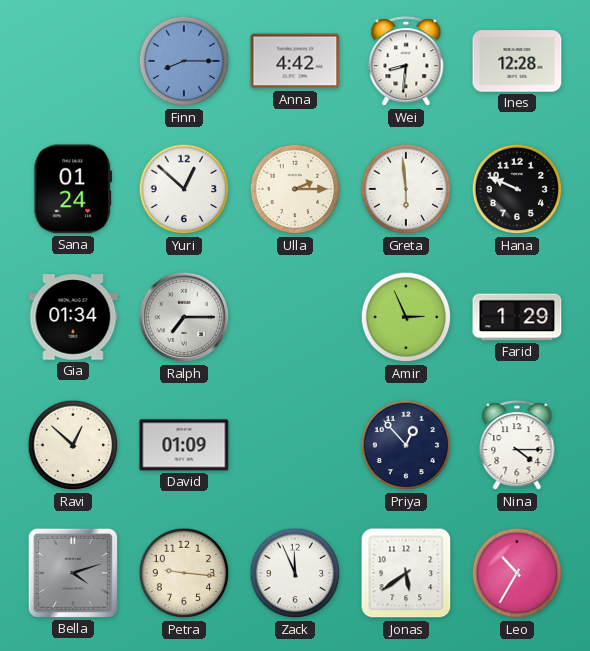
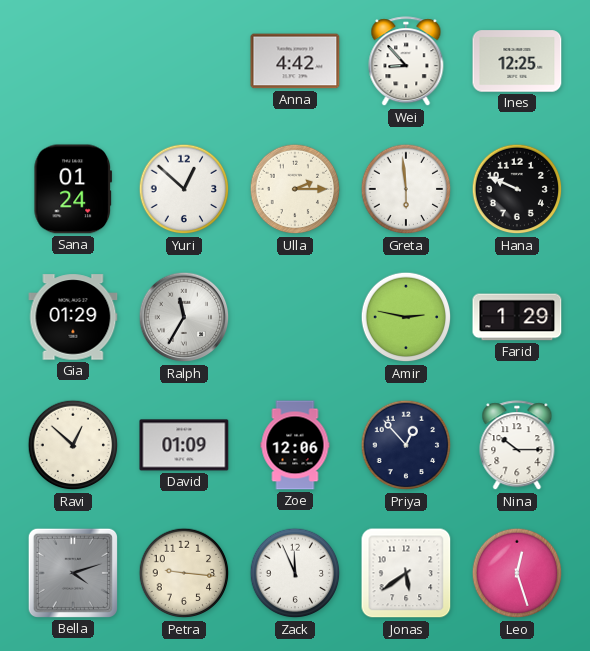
Finn: 8:15 -> none
Wei: 8:31 -> 8:53
Ines: 12:28 -> 12:25
Gia: 01:34 -> 01:29
Ralph: 7:15 -> 11:35
Amir: 2:56 -> 2:47
Zoe: none -> 12:06
Nina: 4:15 -> 10:15
Leo: 10:35 -> 12:27
